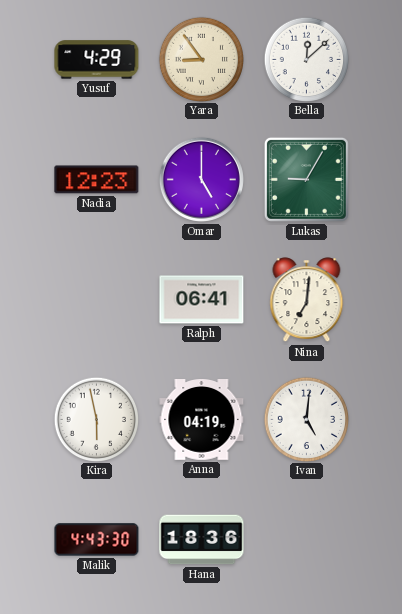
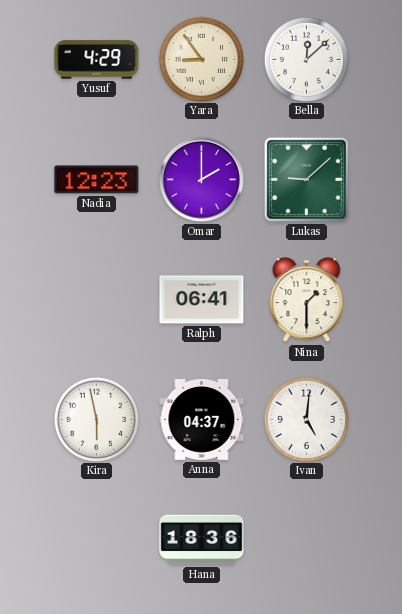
Omar: 5:00 -> 2:00
Lukas: 9:05 -> 9:08
Nina: 7:01 -> 1:30
Anna: 04:19 -> 04:37
Malik: 4:43 -> none
